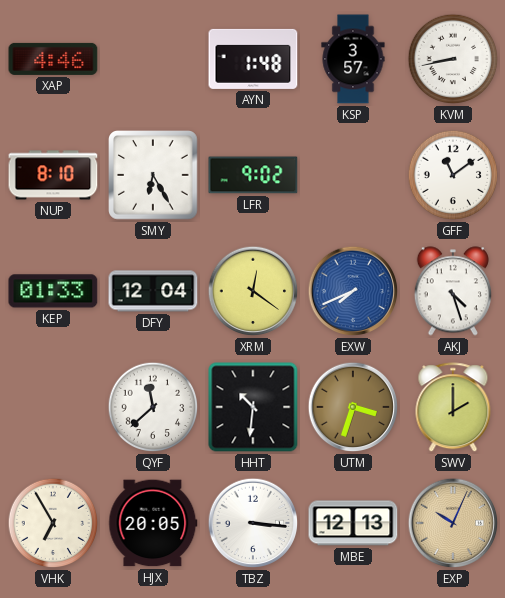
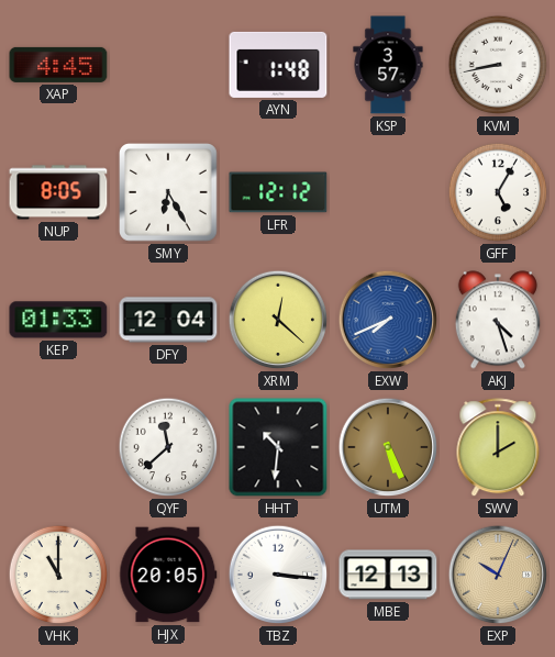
XAP: 4:46 -> 4:45
NUP: 8:10 -> 8:05
LFR: 9:02 -> 12:12
GFF: 11:09 -> 5:05
XRM: 12:21 -> 12:22
UTM: 3:33 -> 5:26
VHK: 6:55 -> 11:00
